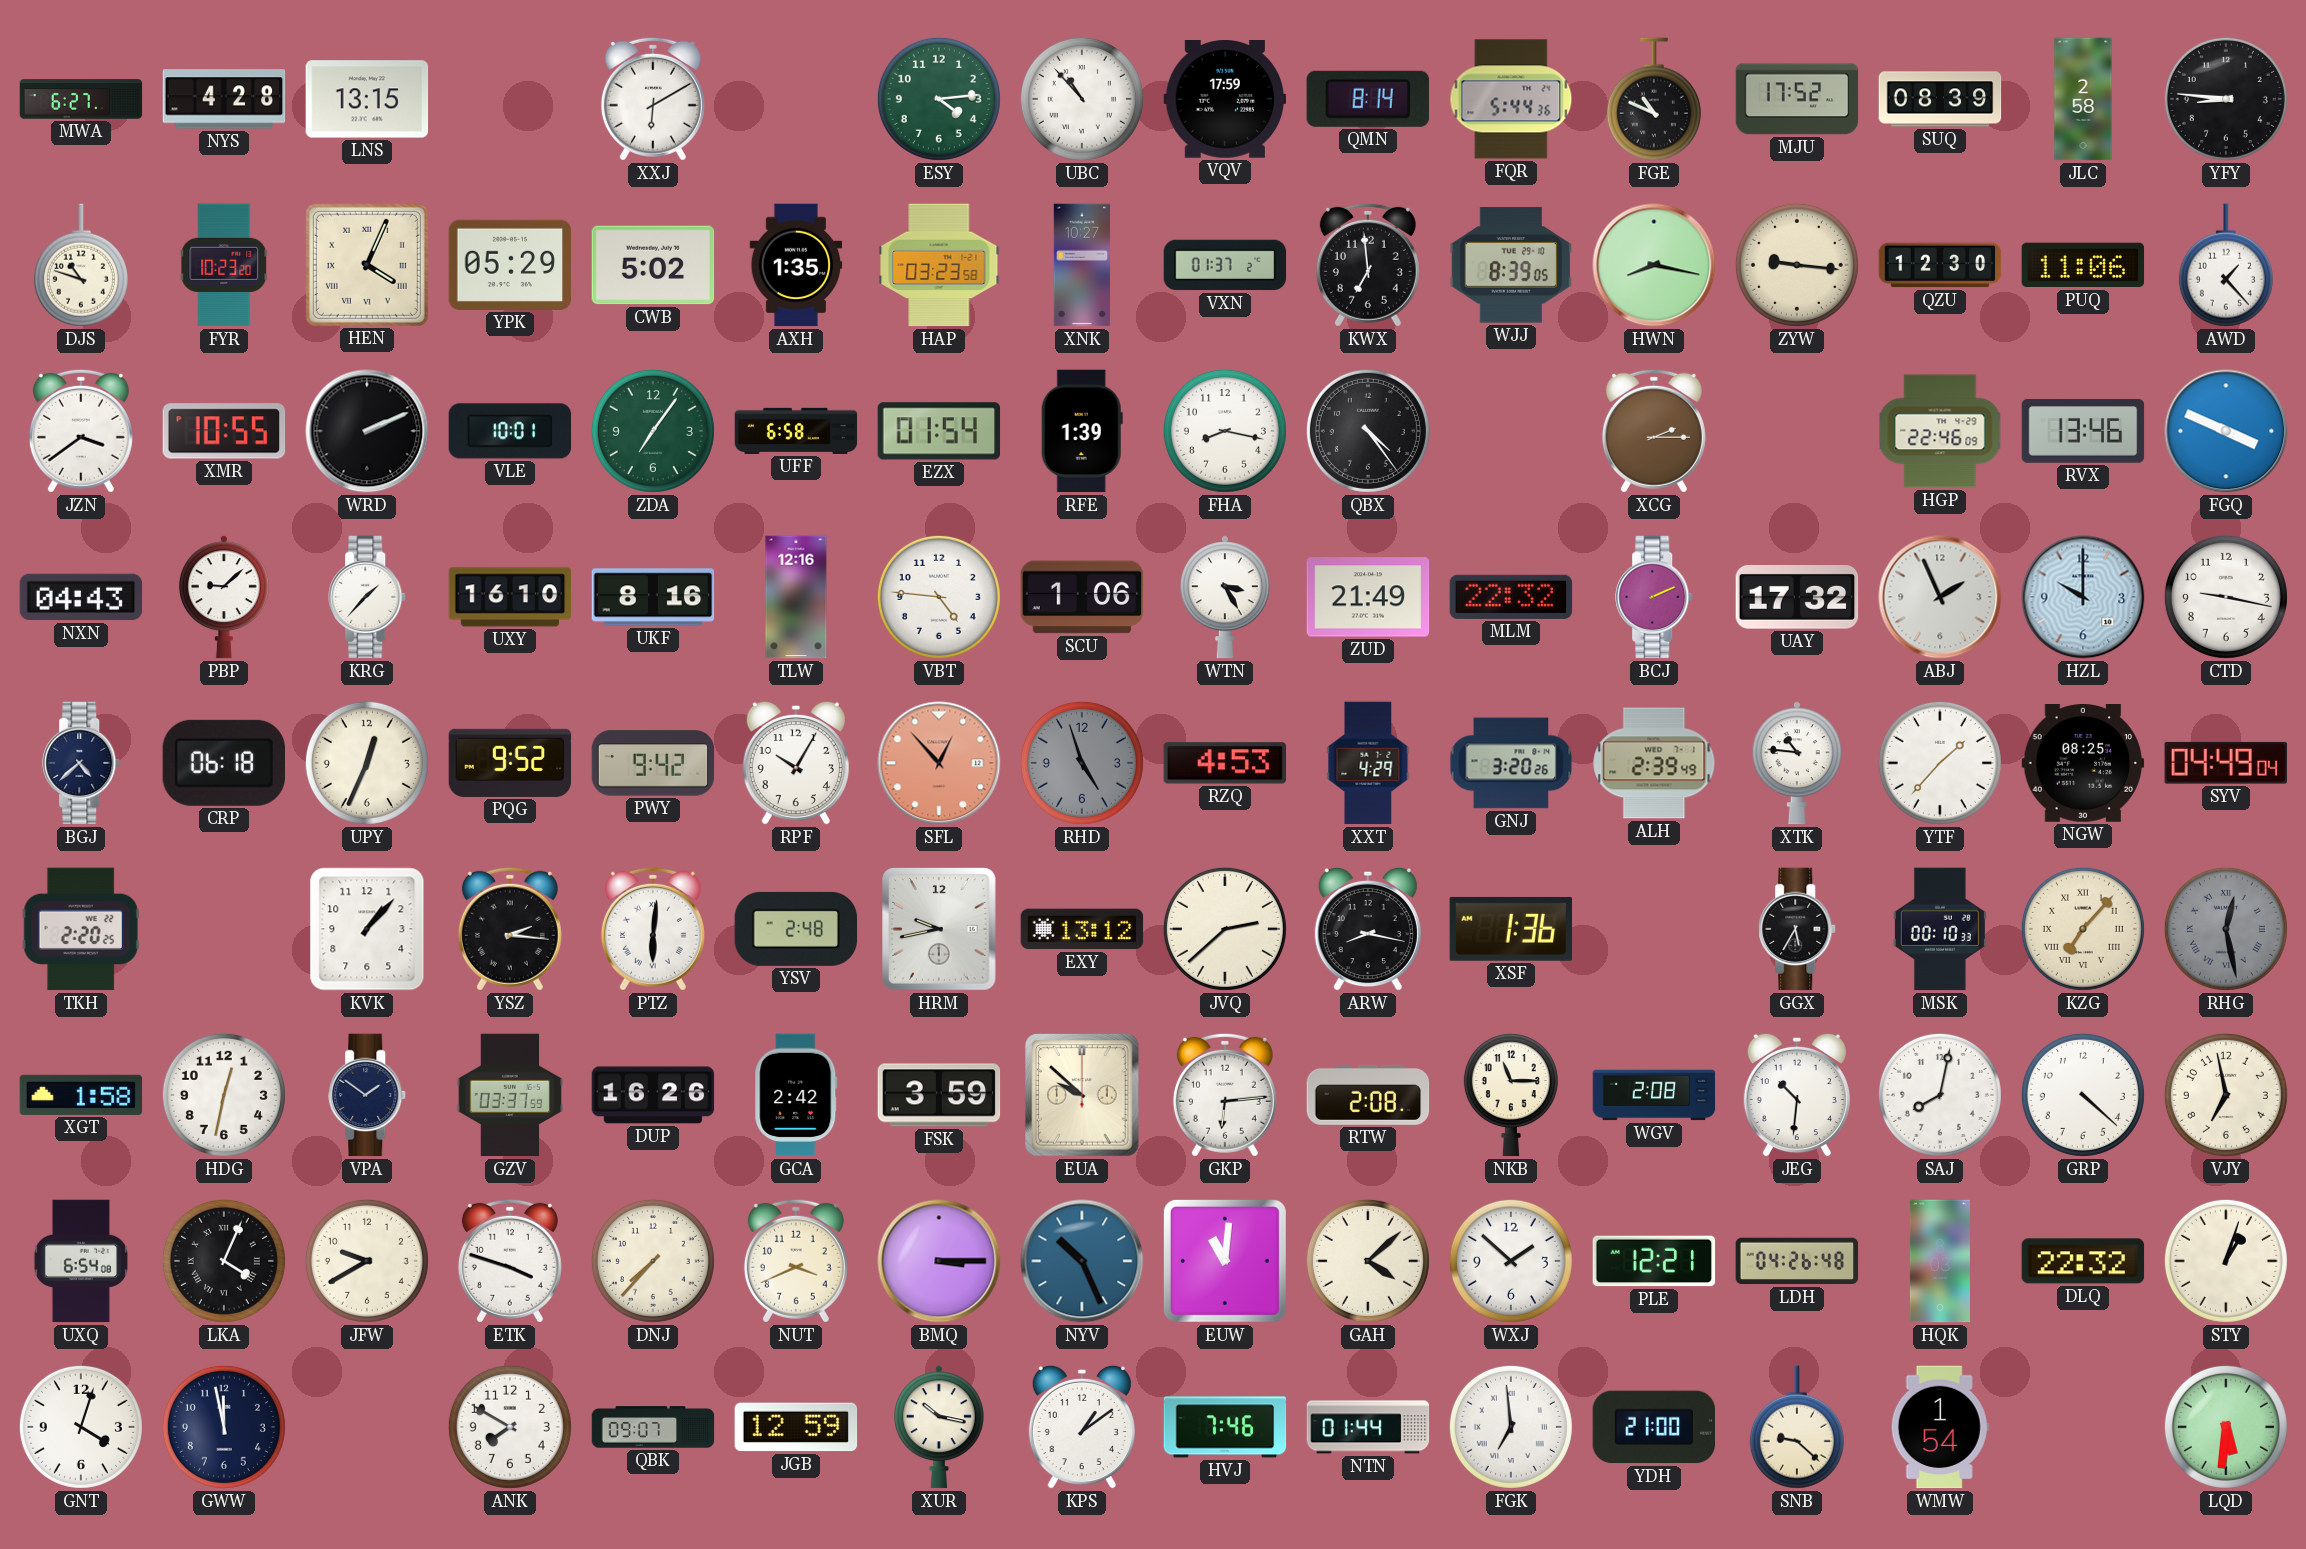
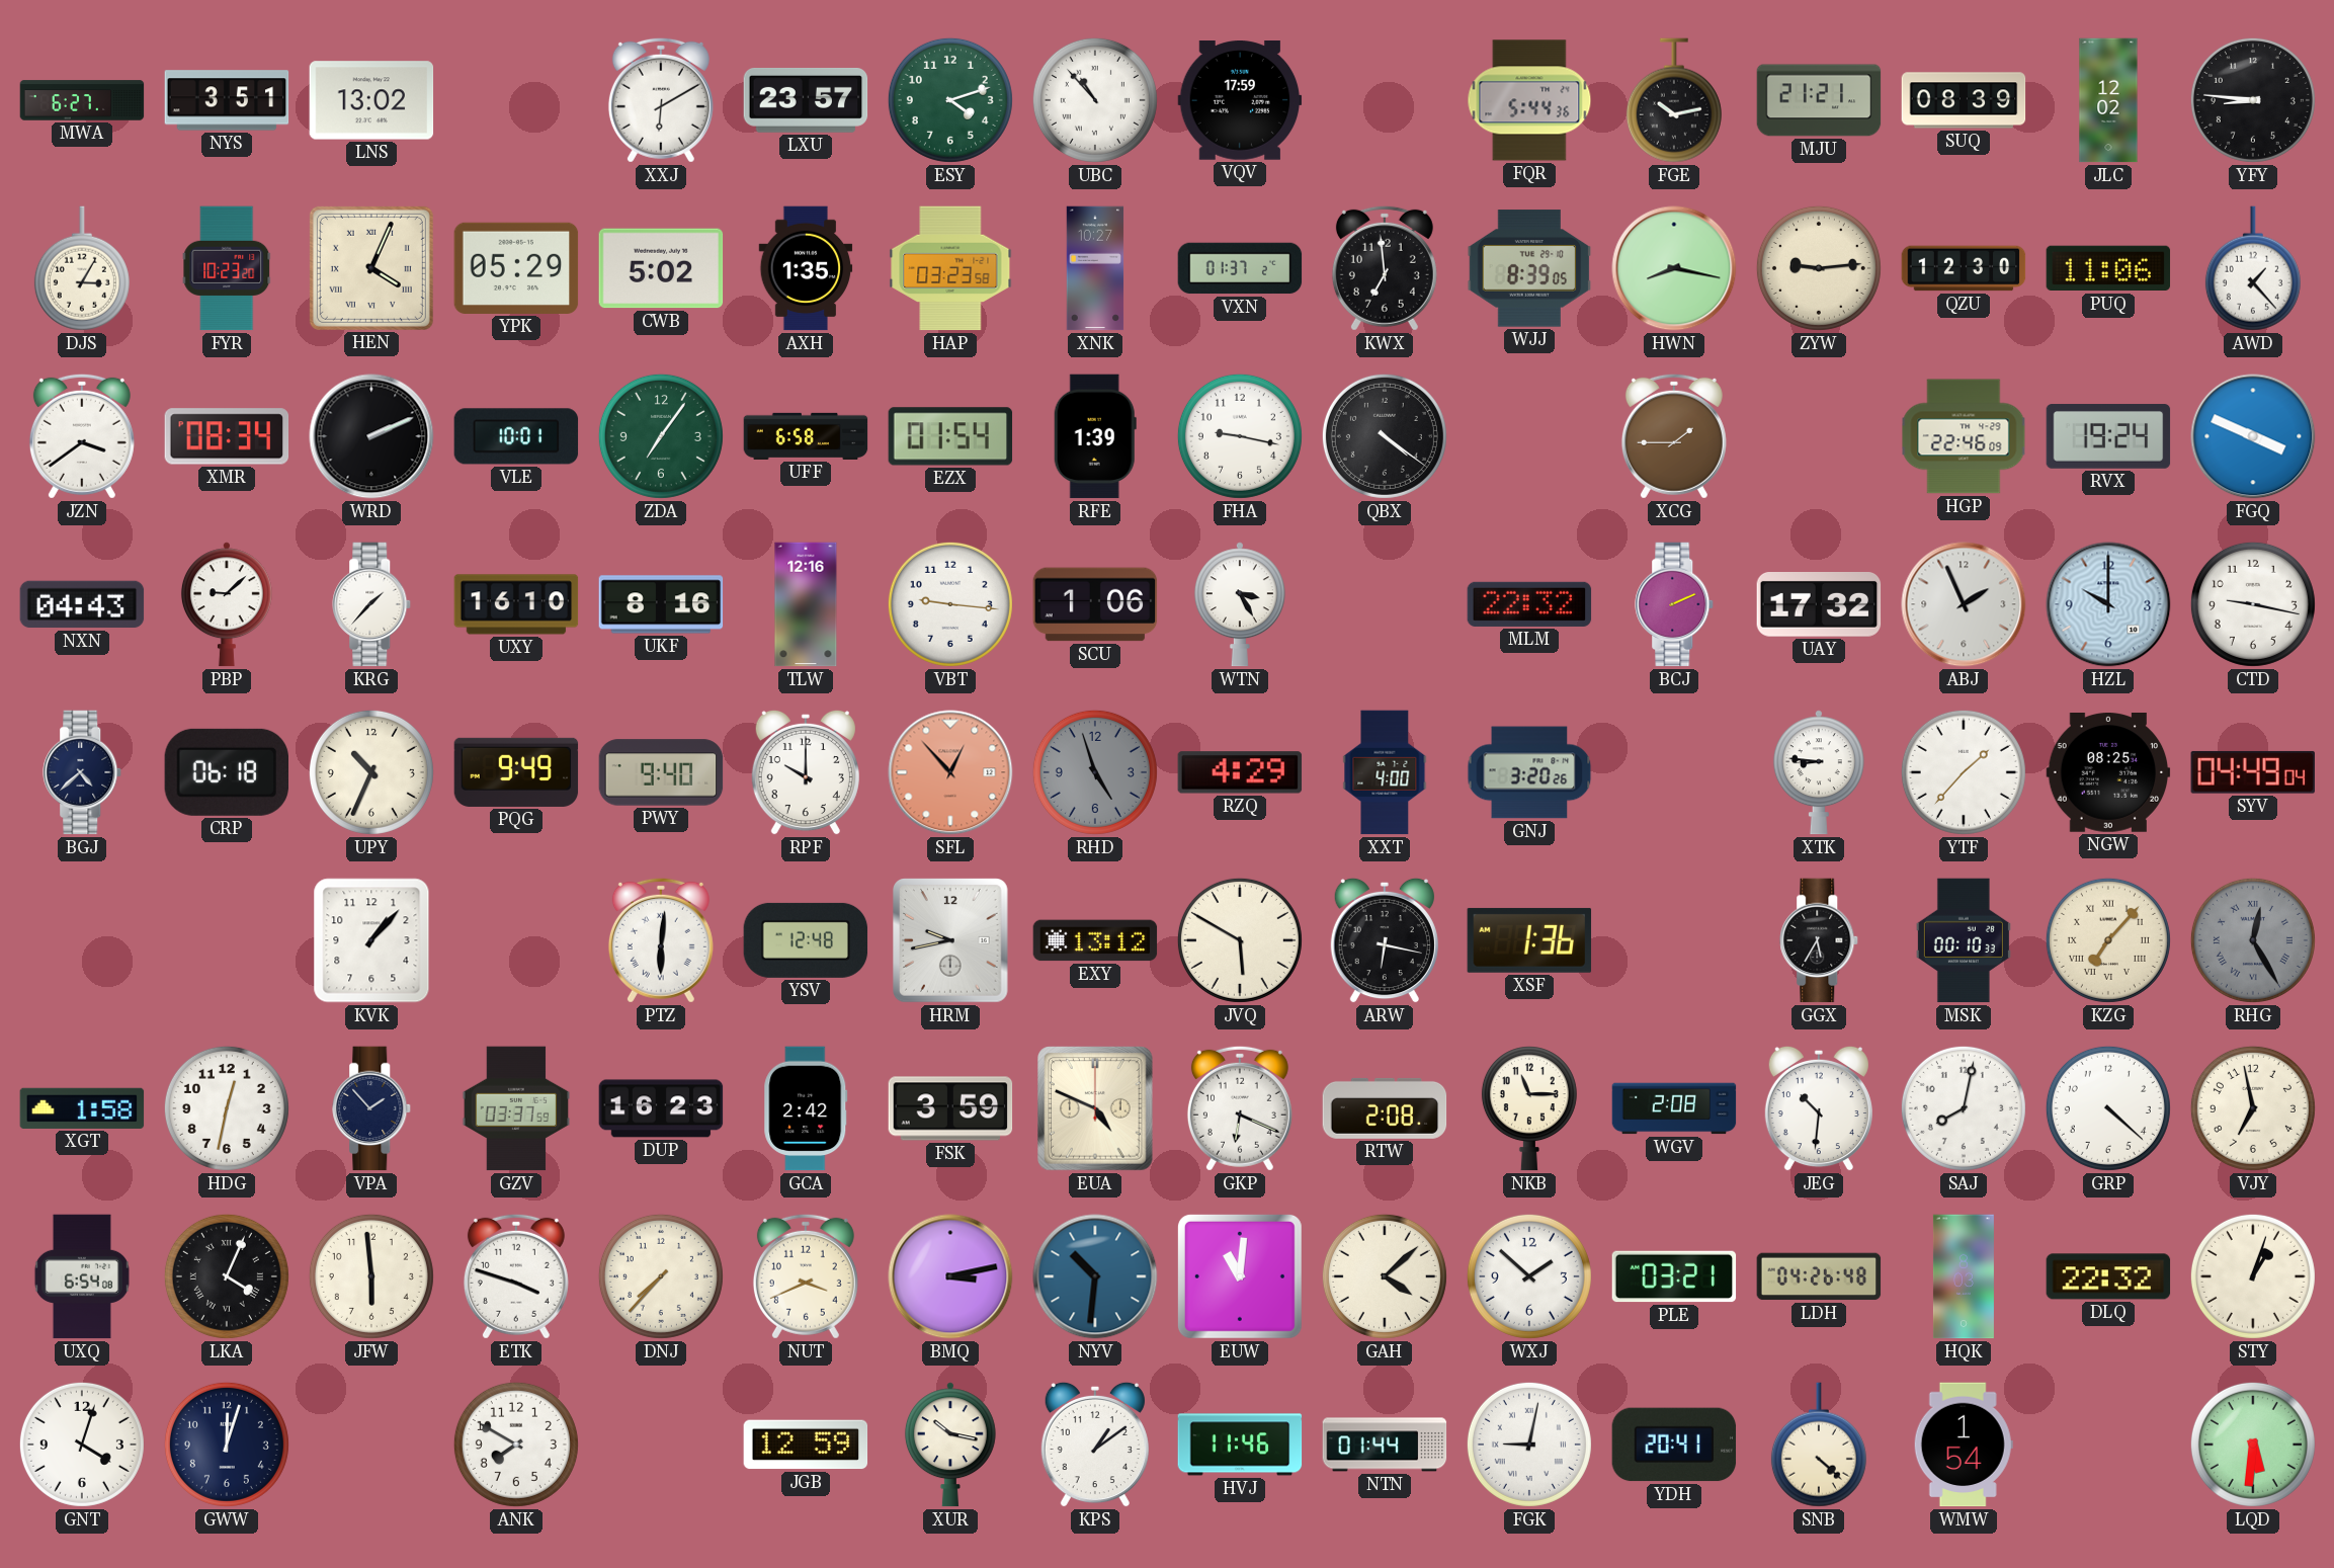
NYS: 4:28 -> 3:51
LNS: 13:15 -> 13:02
LXU: none -> 23:57
ESY: 4:14 -> 4:12
QMN: 8:14 -> none
FGE: 10:49 -> 10:13
MJU: 17:52 -> 21:21
JLC: 2:58 -> 12:02
DJS: 10:48 -> 3:05
ZYW: 9:16 -> 9:14
XMR: 10:55 -> 08:34
FHA: 8:17 -> 9:17
QBX: 4:24 -> 4:21
XCG: 2:15 -> 1:45
RVX: 13:46 -> 19:24
VBT: 4:46 -> 9:16
ZUD: 21:49 -> none
UPY: 12:34 -> 10:34
PQG: 9:52 -> 9:49
PWY: 9:42 -> 9:40
RPF: 10:05 -> 10:00
RZQ: 4:53 -> 4:29
XXT: 4:29 -> 4:00
ALH: 2:39 -> none
XTK: 10:46 -> 8:46
TKH: 2:20 -> none
YSZ: 2:16 -> none
YSV: 2:48 -> 12:48
JVQ: 2:38 -> 5:50
ARW: 8:17 -> 6:17
RHG: 12:28 -> 12:25
VPA: 1:51 -> 1:53
DUP: 16:26 -> 16:23
EUA: 9:52 -> 4:49
GKP: 6:14 -> 6:19
JFW: 9:40 -> 5:59
BMQ: 3:15 -> 3:13
NYV: 10:26 -> 10:31
PLE: 12:21 -> 03:21
GWW: 11:58 -> 12:03
QBK: 09:07 -> none
HVJ: 7:46 -> 11:46
FGK: 6:59 -> 9:02
YDH: 21:00 -> 20:41
SNB: 9:22 -> 4:22
